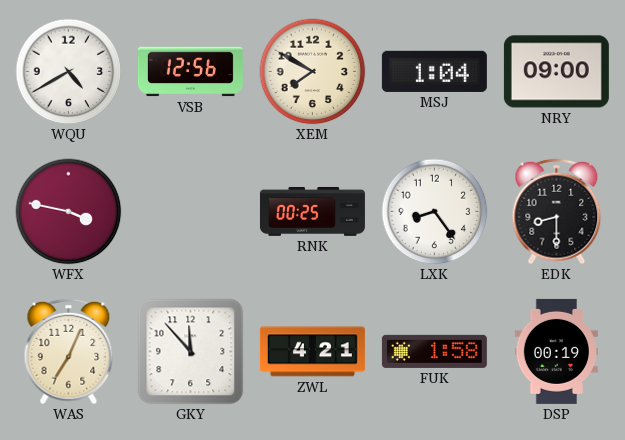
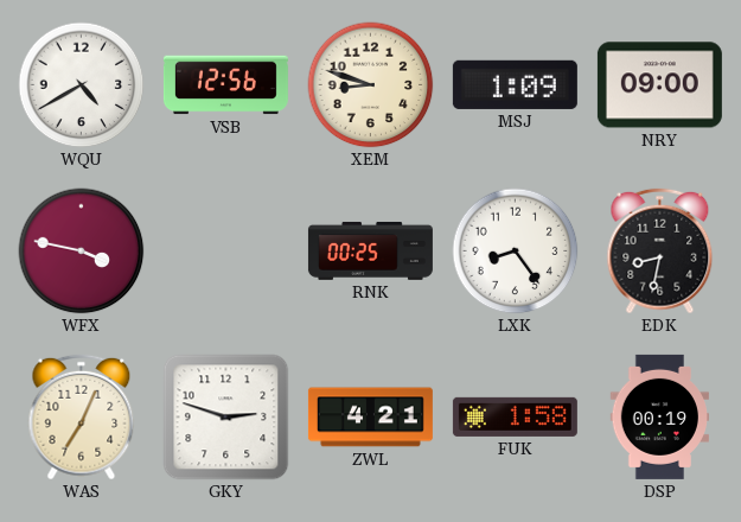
XEM: 7:50 -> 8:48
MSJ: 1:04 -> 1:09
EDK: 8:30 -> 8:32
GKY: 11:53 -> 2:48
